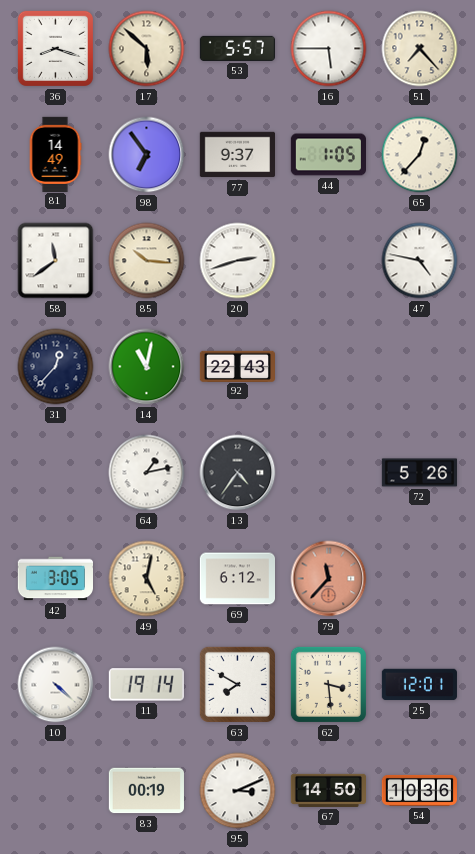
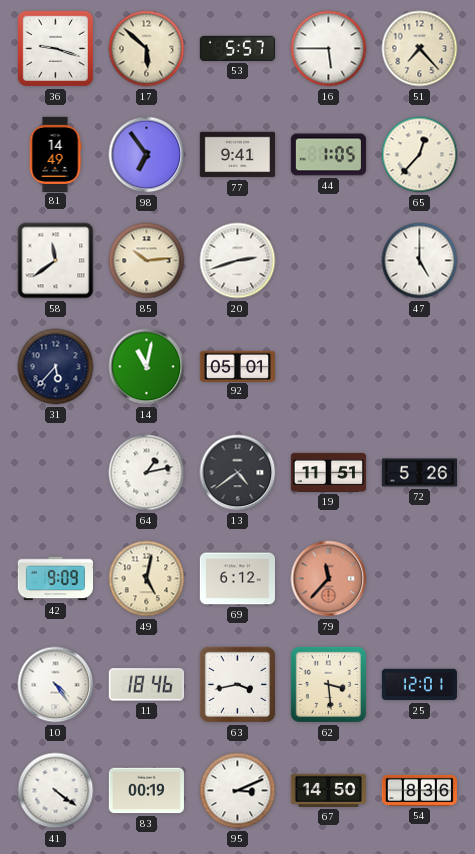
36: 8:18 -> 9:18
77: 9:37 -> 9:41
85: 10:16 -> 10:14
47: 4:47 -> 5:00
31: 12:37 -> 5:37
92: 22:43 -> 05:01
13: 4:36 -> 4:39
19: none -> 11:51
42: 3:05 -> 9:09
10: 4:22 -> 4:24
11: 19:14 -> 18:46
63: 7:50 -> 3:43
41: none -> 4:21
54: 10:36 -> 8:36
